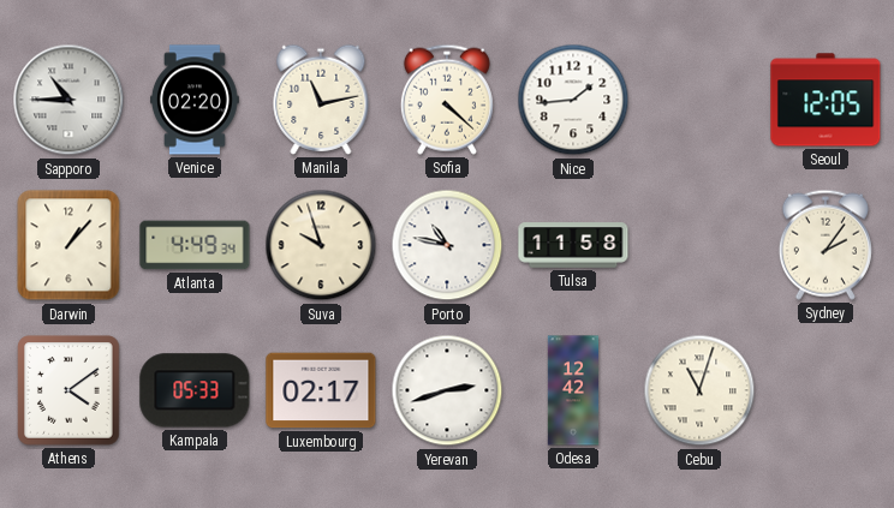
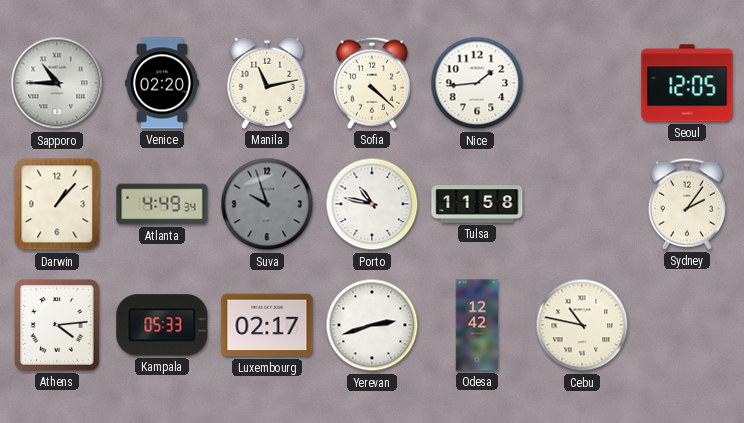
Suva dial: cream -> grey
Athens: 4:09 -> 4:14
Cebu: 11:03 -> 10:47
